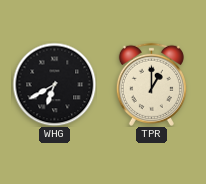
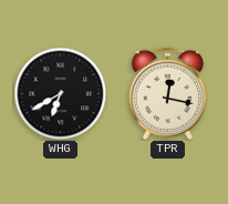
TPR: 1:00 -> 12:17
